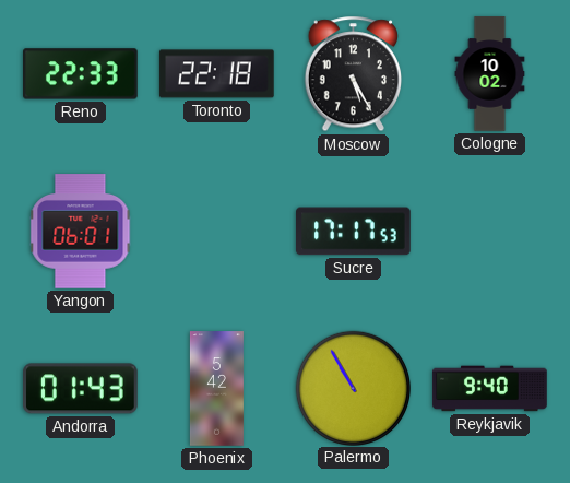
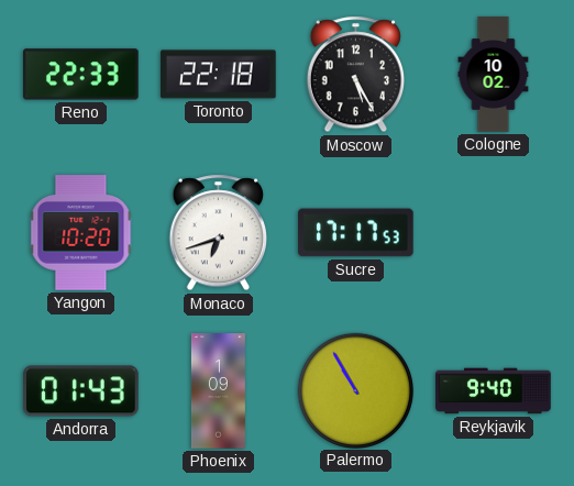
Yangon: 06:01 -> 10:20
Monaco: none -> 6:42
Phoenix: 5:42 -> 1:09
